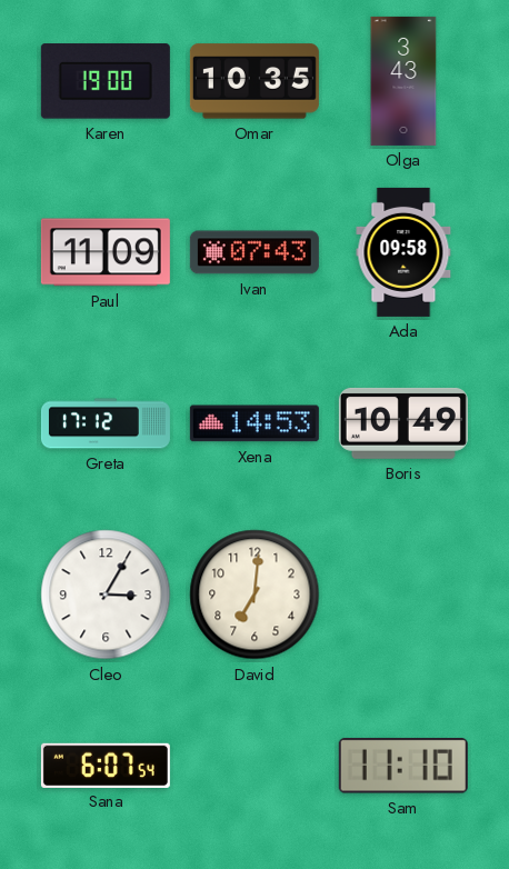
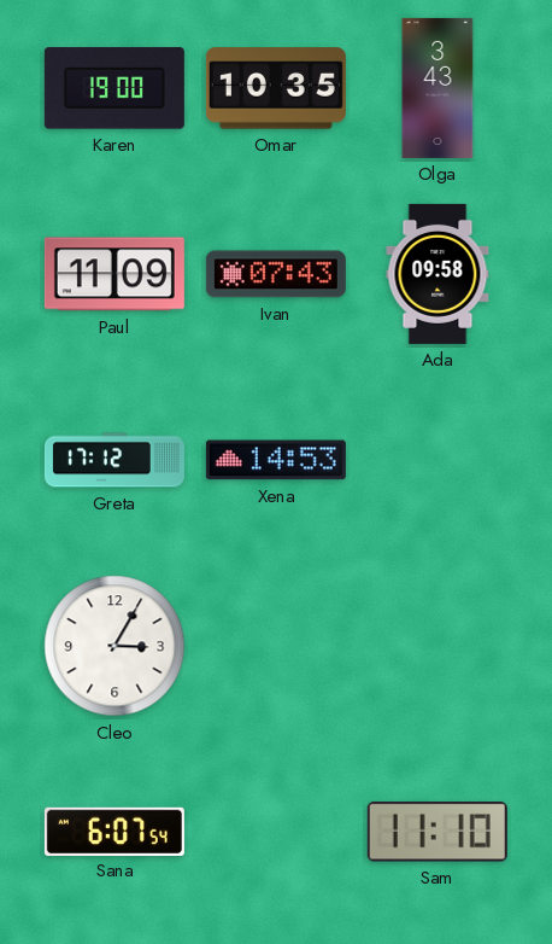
Boris: 10:49 -> none
David: 7:01 -> none
